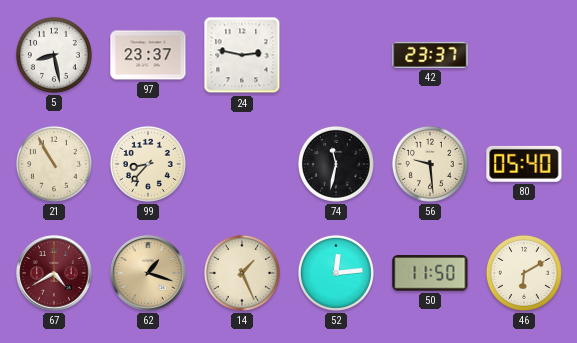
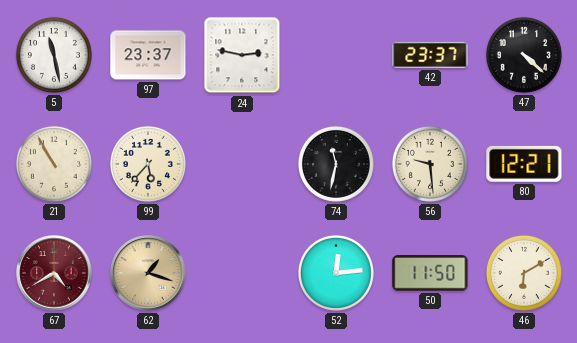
5: 8:28 -> 11:28
47: none -> 4:22
99: 8:37 -> 5:37
80: 05:40 -> 12:21
14: 1:26 -> none
